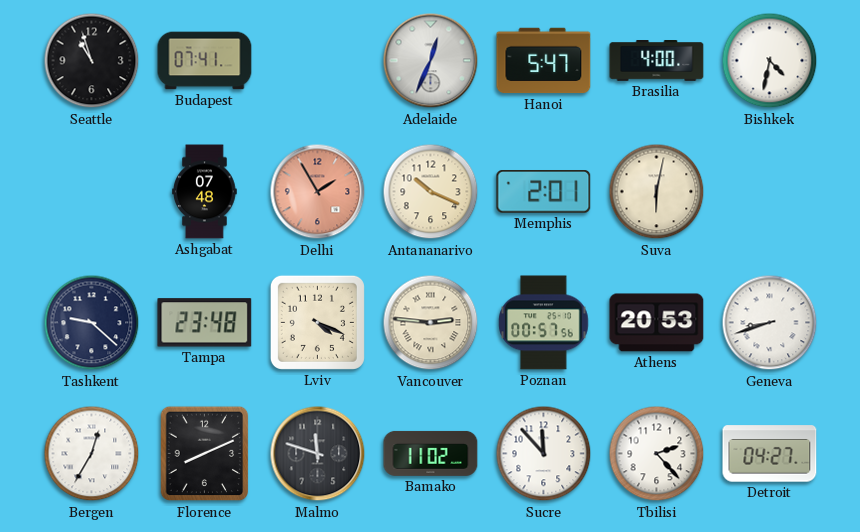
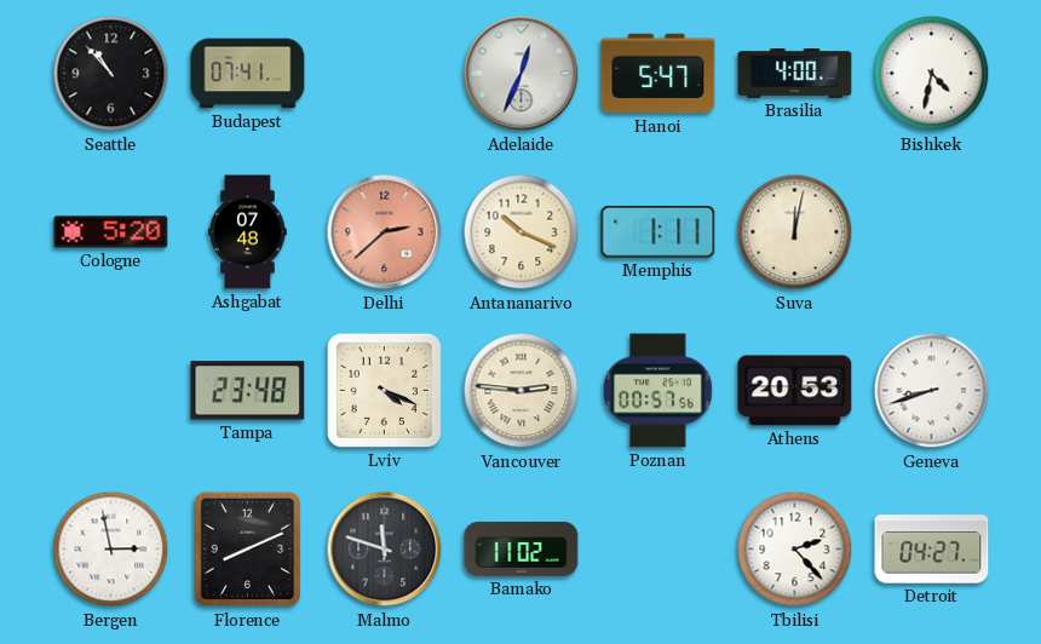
Seattle: 10:57 -> 10:53
Cologne: none -> 5:20
Delhi: 1:55 -> 2:38
Memphis: 2:01 -> 1:11
Suva: 6:02 -> 12:02
Tashkent: 9:22 -> none
Bergen: 12:35 -> 2:58
Sucre: 11:53 -> none
